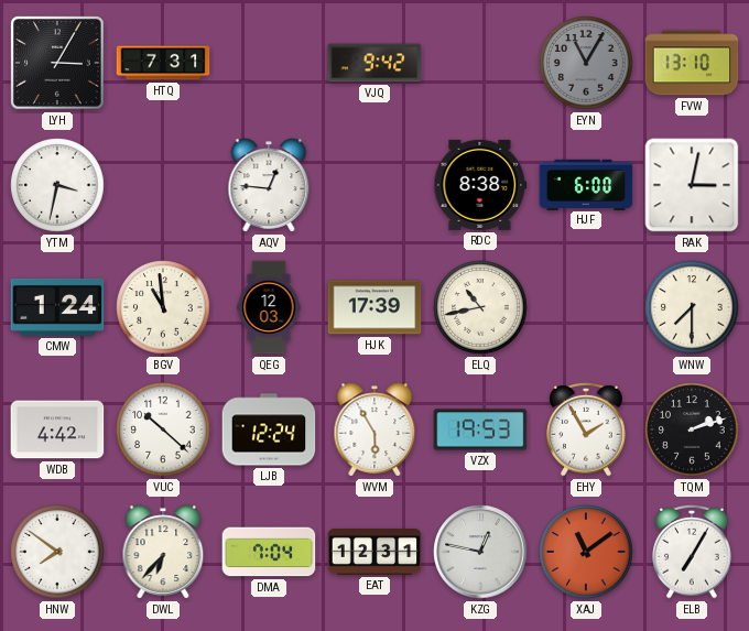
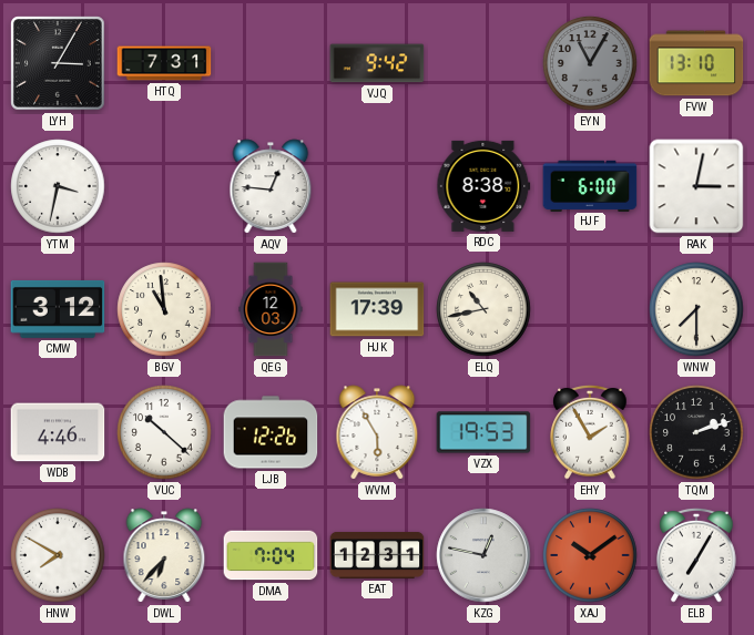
CMW: 1:24 -> 3:12
WDB: 4:42 -> 4:46
LJB: 12:24 -> 12:26
HNW: 7:51 -> 7:50
XAJ: 11:09 -> 10:09
